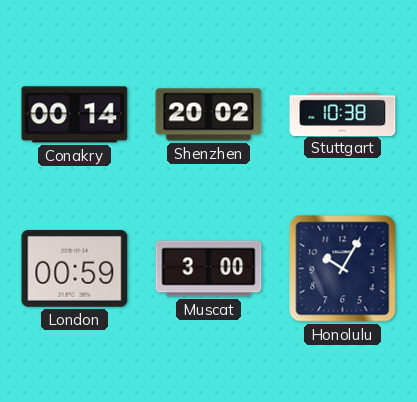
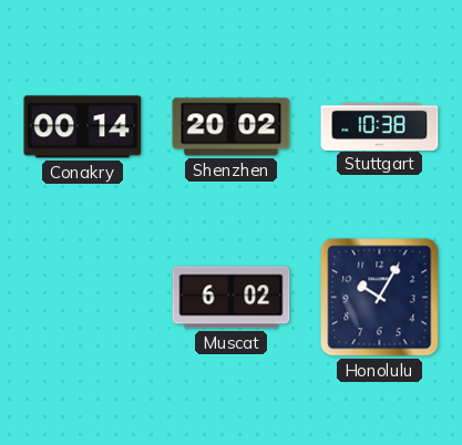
London: 00:59 -> none
Muscat: 3:00 -> 6:02
